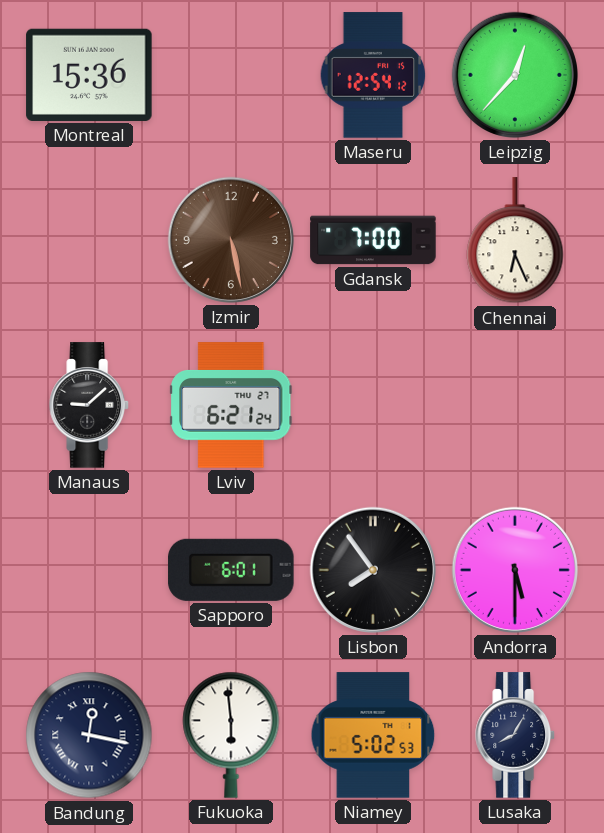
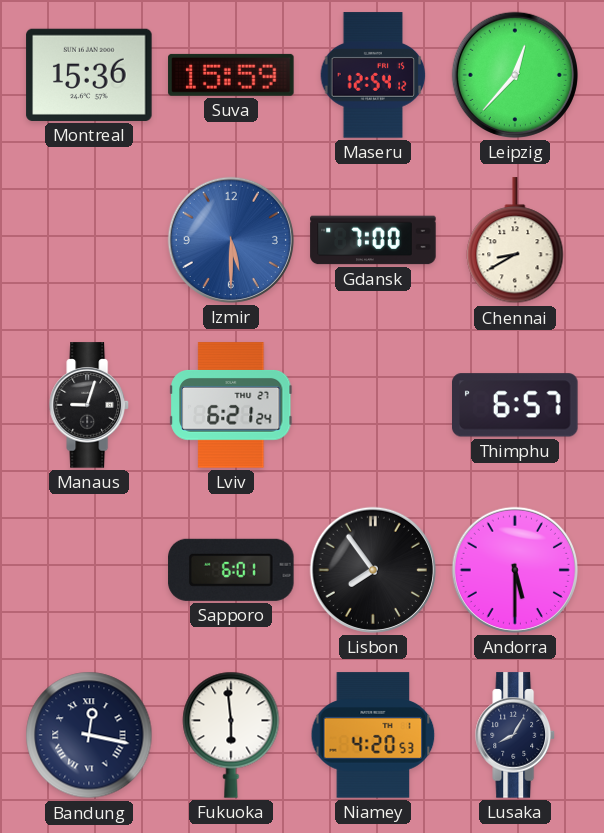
Suva: none -> 15:59
Izmir: 5:28 -> 5:30
Izmir dial: brown -> blue
Chennai: 6:26 -> 8:40
Manaus: 9:08 -> 9:03
Thimphu: none -> 6:57
Niamey: 5:02 -> 4:20
